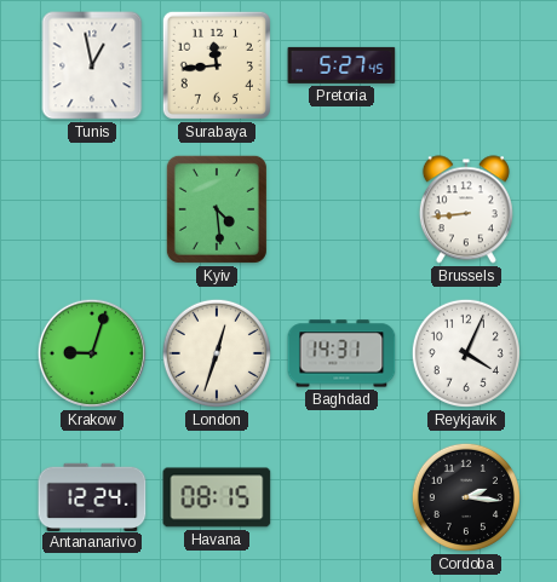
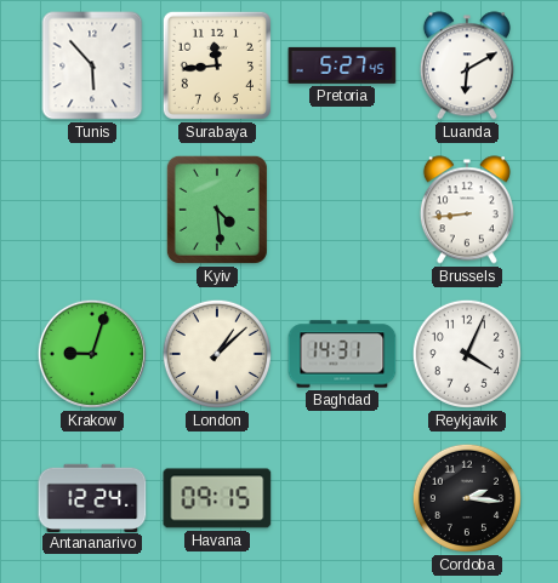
Tunis: 12:58 -> 5:53
Luanda: none -> 6:10
London: 12:33 -> 1:08
Havana: 08:15 -> 09:15
